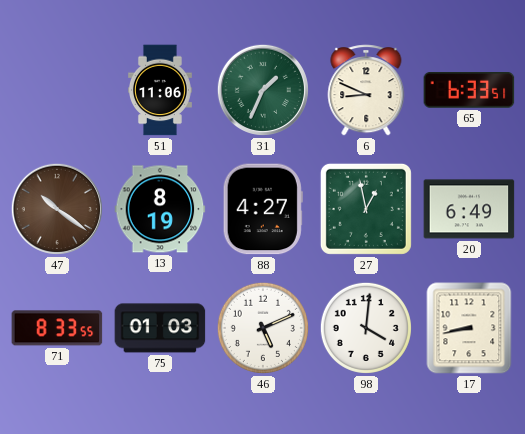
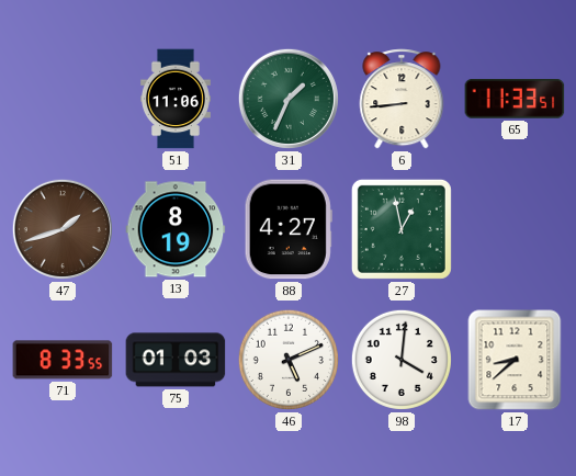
6: 8:49 -> 8:44
65: 6:33 -> 11:33
47: 10:21 -> 1:42
20: 6:49 -> none
17: 8:43 -> 8:38
